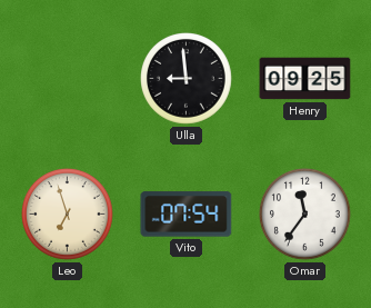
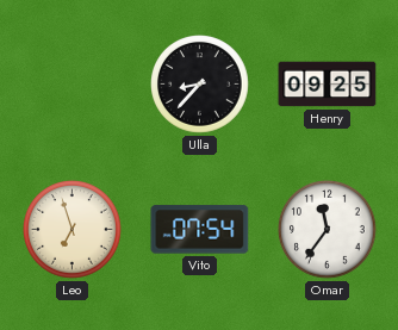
Ulla: 8:59 -> 8:37
